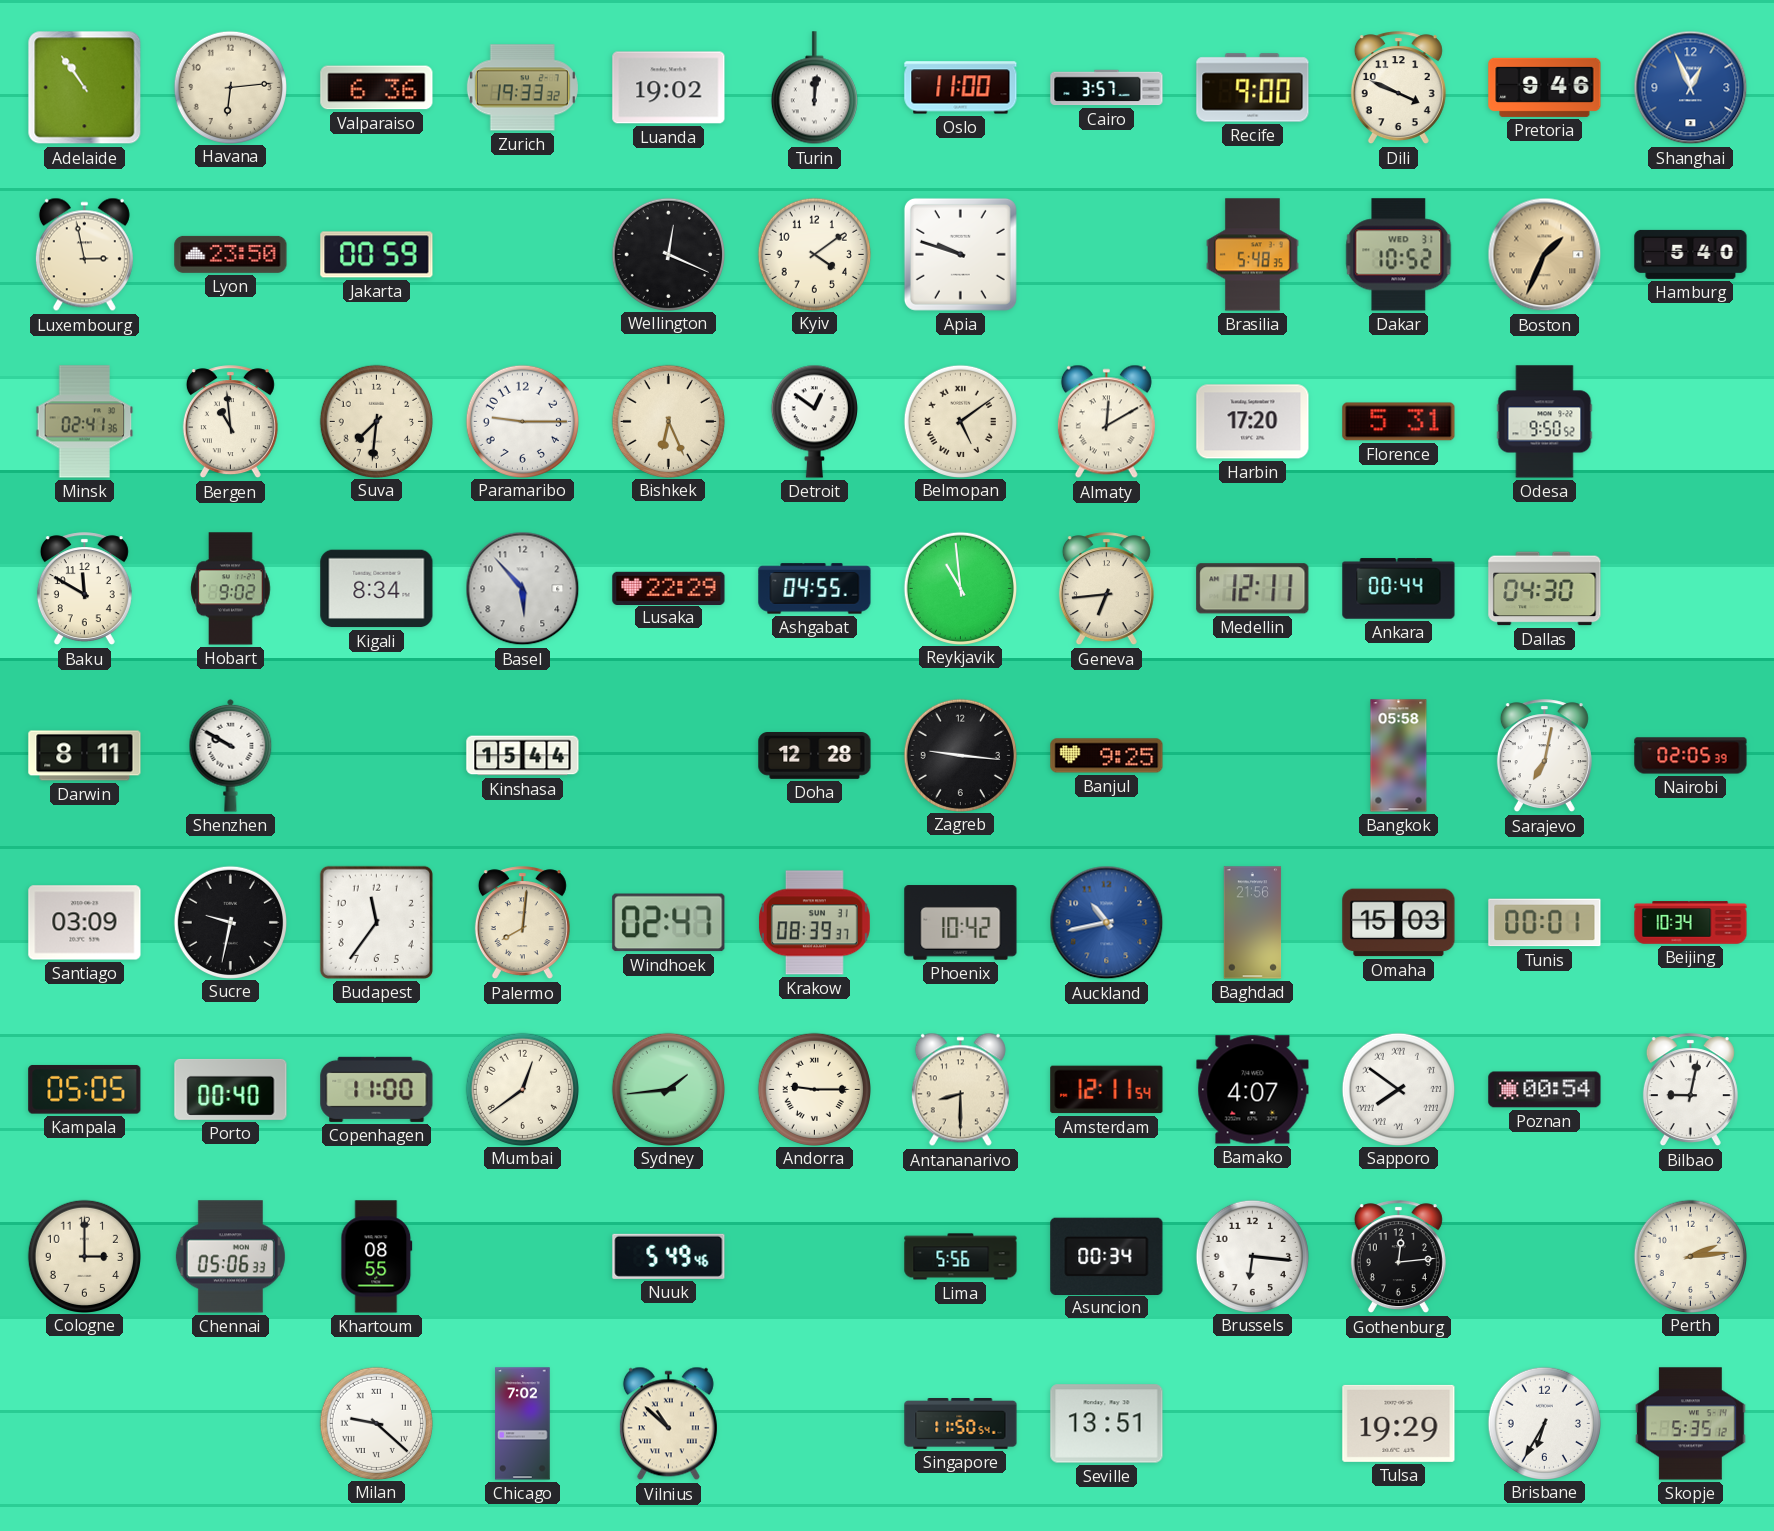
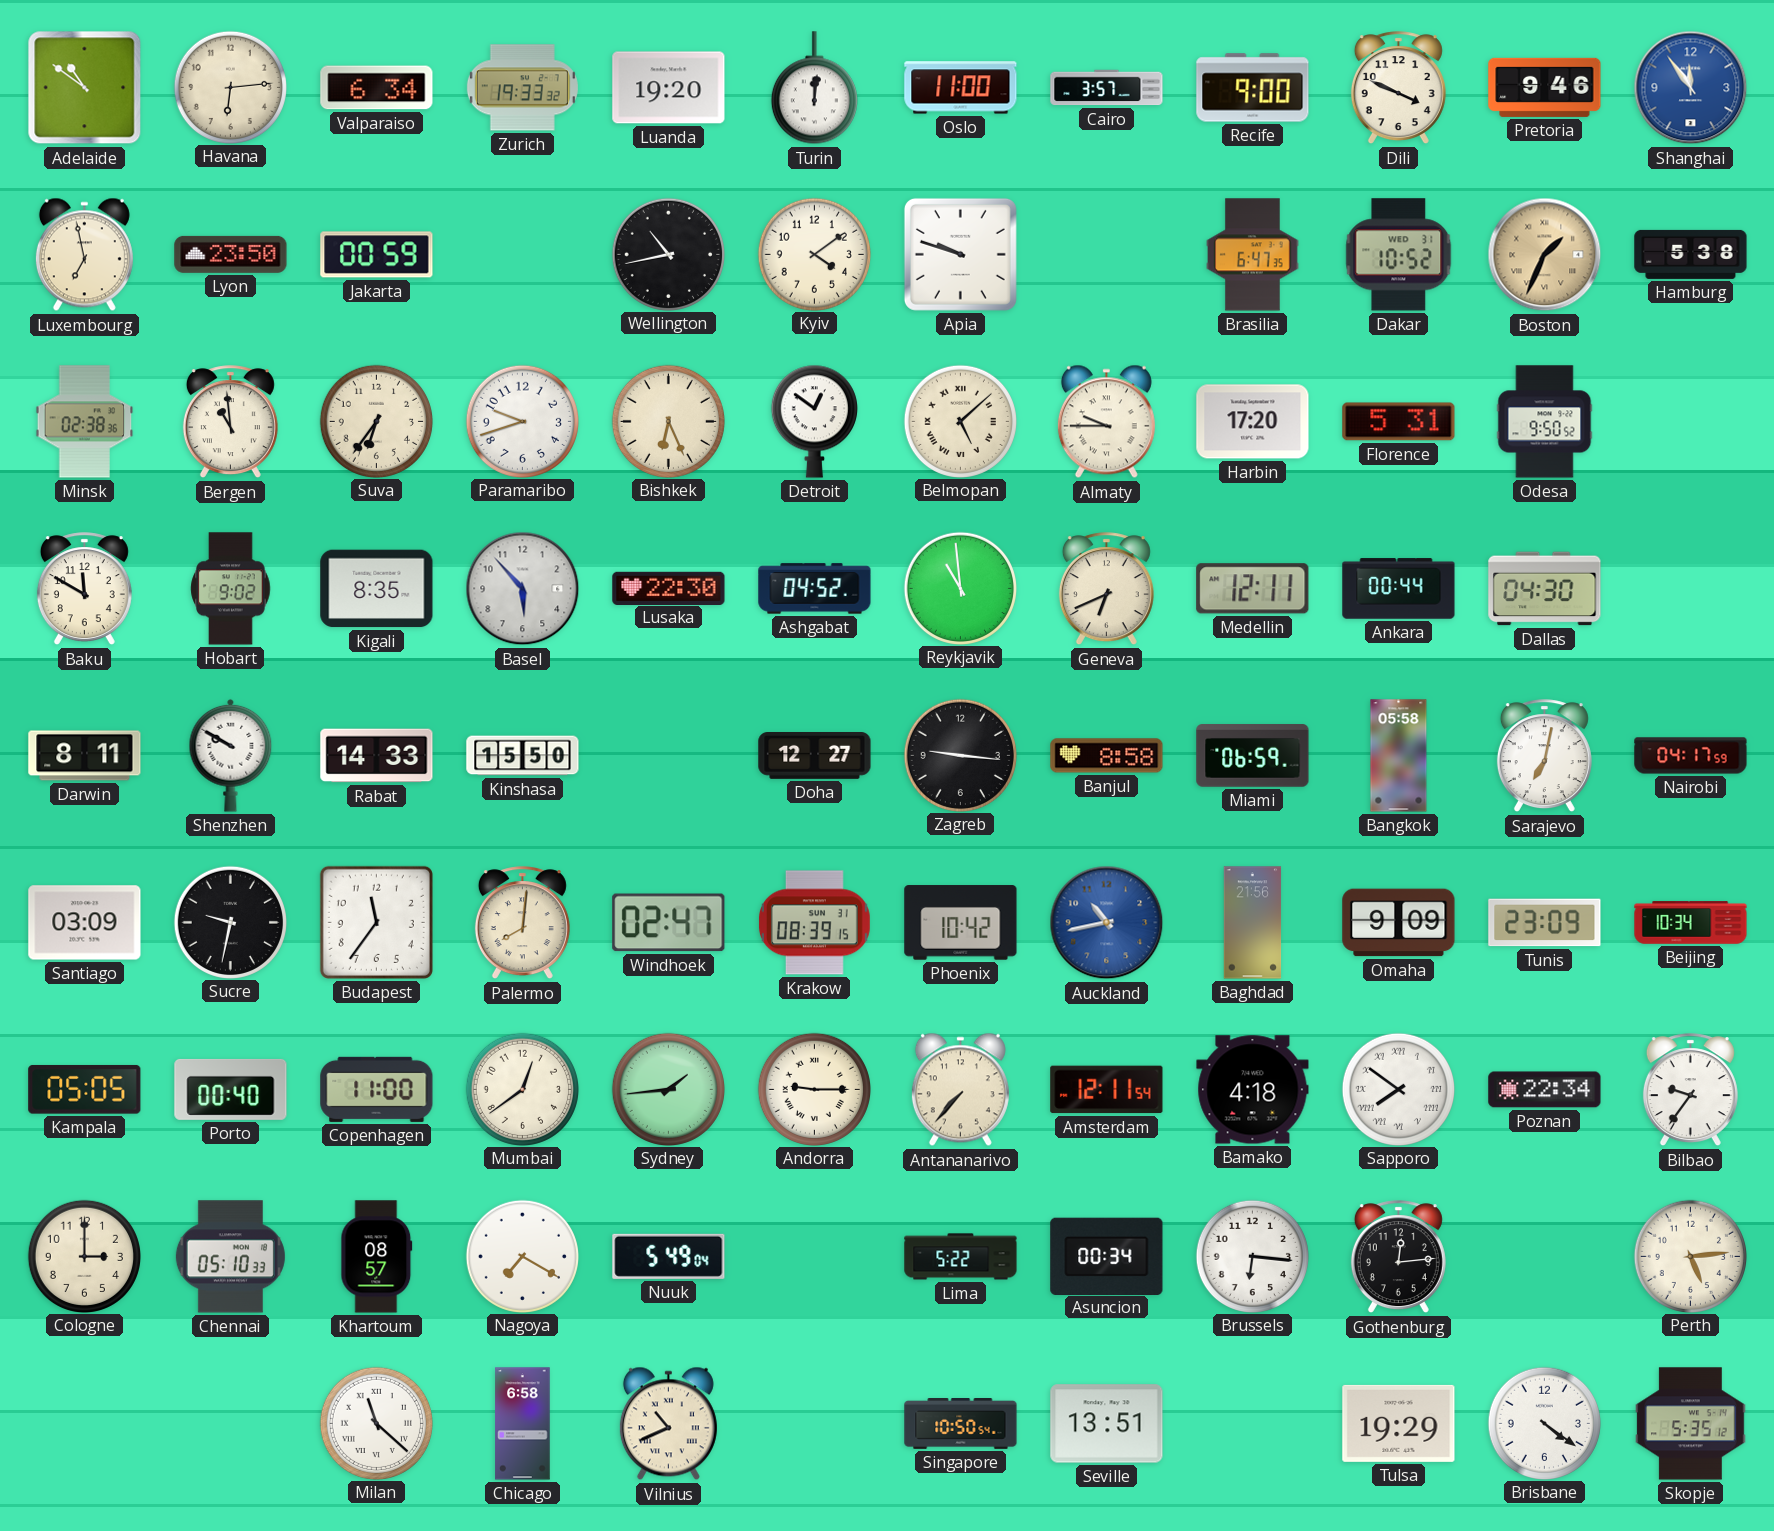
Adelaide: 10:54 -> 10:51
Valparaiso: 6:36 -> 6:34
Luanda: 19:02 -> 19:20
Shanghai: 12:56 -> 11:54
Luxembourg: 2:58 -> 6:58
Wellington: 12:19 -> 10:43
Brasilia: 5:48 -> 6:47
Hamburg: 5:40 -> 5:38
Minsk: 02:41 -> 02:38
Suva: 7:31 -> 6:36
Paramaribo: 9:15 -> 9:42
Belmopan: 5:09 -> 5:08
Almaty: 12:10 -> 9:45
Kigali: 8:34 -> 8:35
Lusaka: 22:29 -> 22:30
Ashgabat: 04:55 -> 04:52
Geneva: 6:44 -> 6:41
Rabat: none -> 14:33
Kinshasa: 15:44 -> 15:50
Doha: 12:28 -> 12:27
Banjul: 9:25 -> 8:58
Miami: none -> 06:59
Nairobi: 02:05 -> 04:17
Krakow: 08:39:37 -> 08:39:15
Omaha: 15:03 -> 9:09
Tunis: 00:01 -> 23:09
Antananarivo: 8:30 -> 7:37
Bamako: 4:07 -> 4:18
Poznan: 00:54 -> 22:34
Bilbao: 9:02 -> 9:36
Chennai: 05:06 -> 05:10
Khartoum: 08:55 -> 08:57
Nagoya: none -> 7:20
Nuuk: 5:49:46 -> 5:49:04
Lima: 5:56 -> 5:22
Perth: 2:14 -> 5:14
Milan: 9:22 -> 11:22
Chicago: 7:02 -> 6:58
Vilnius: 10:52 -> 10:41
Singapore: 11:50 -> 10:50
Brisbane: 6:35 -> 4:21
